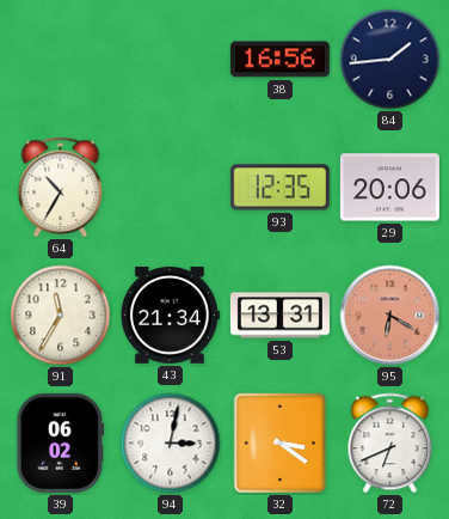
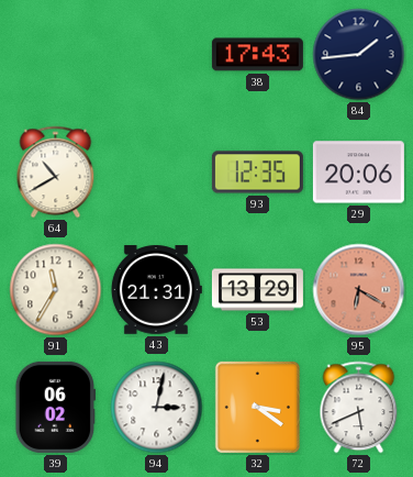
38: 16:56 -> 17:43
64: 10:35 -> 10:40
43: 21:34 -> 21:31
53: 13:31 -> 13:29
72: 6:41 -> 5:41
